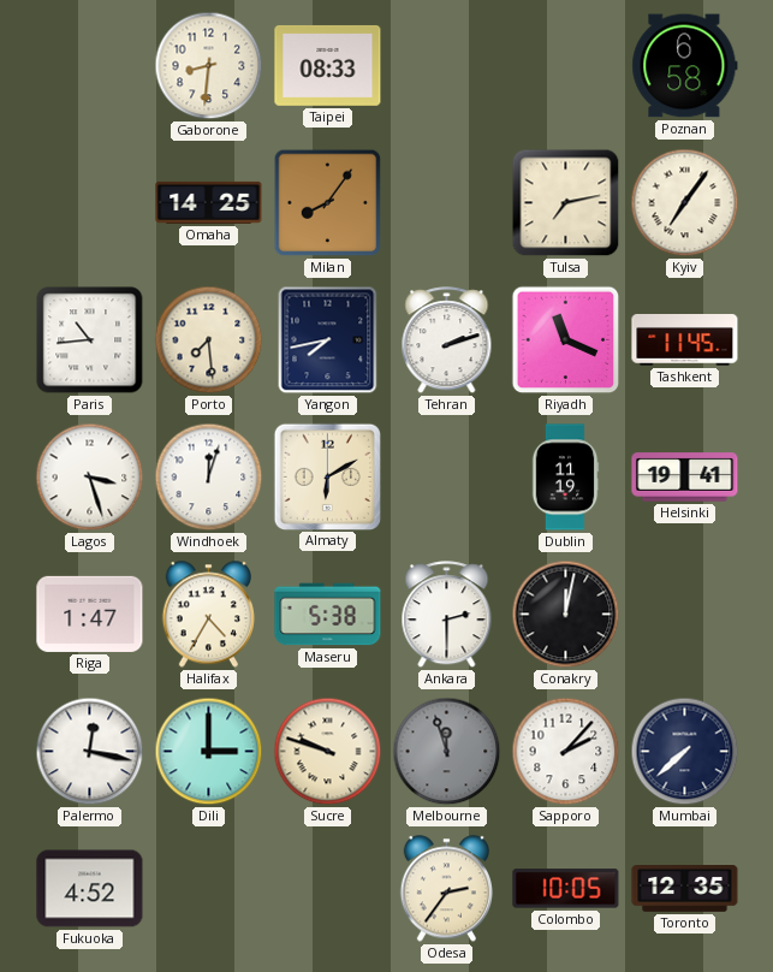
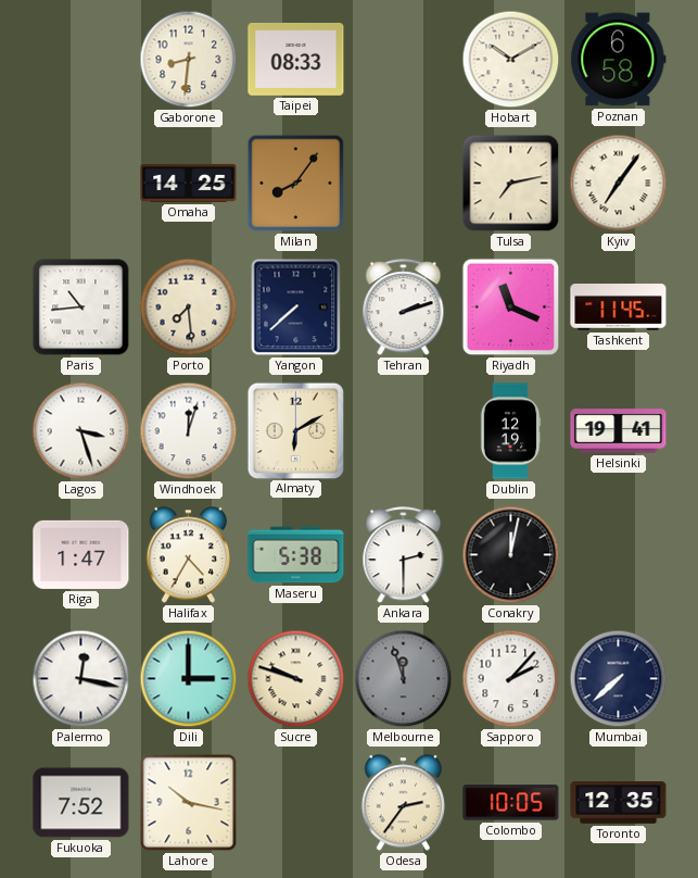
Hobart: none -> 10:10
Yangon: 7:43 -> 7:38
Dublin: 11:19 -> 12:19
Fukuoka: 4:52 -> 7:52
Lahore: none -> 10:17
